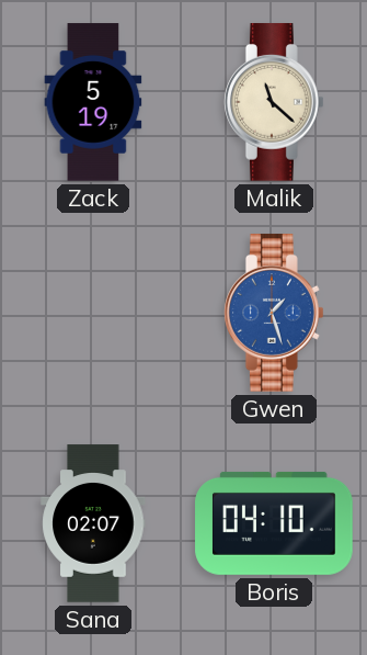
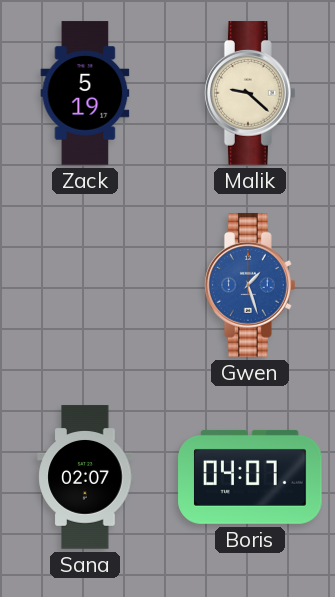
Malik: 11:22 -> 9:22
Boris: 04:10 -> 04:07
